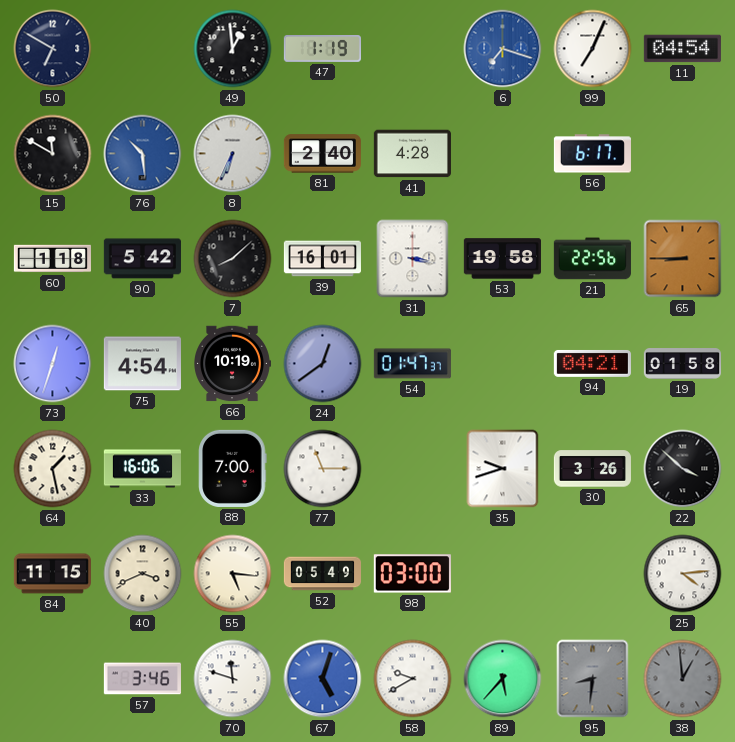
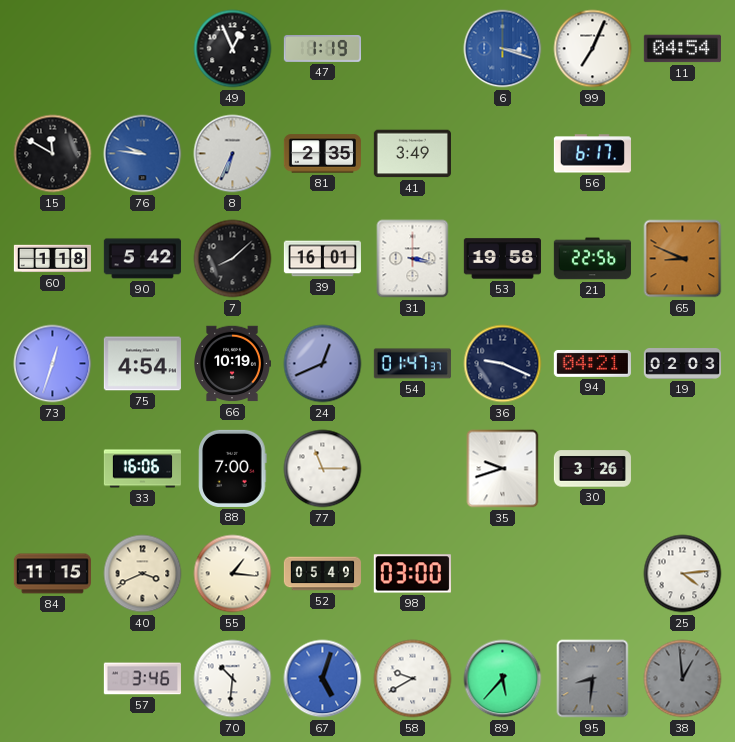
50: 6:50 -> none
49: 12:59 -> 12:56
6: 7:18 -> 3:18
76: 10:29 -> 9:46
81: 2:40 -> 2:35
41: 4:28 -> 3:49
65: 8:45 -> 8:49
24: 12:39 -> 12:41
36: none -> 9:19
19: 01:58 -> 02:03
64: 1:28 -> none
22: 3:52 -> none
55: 5:16 -> 1:16
70: 11:48 -> 10:31
